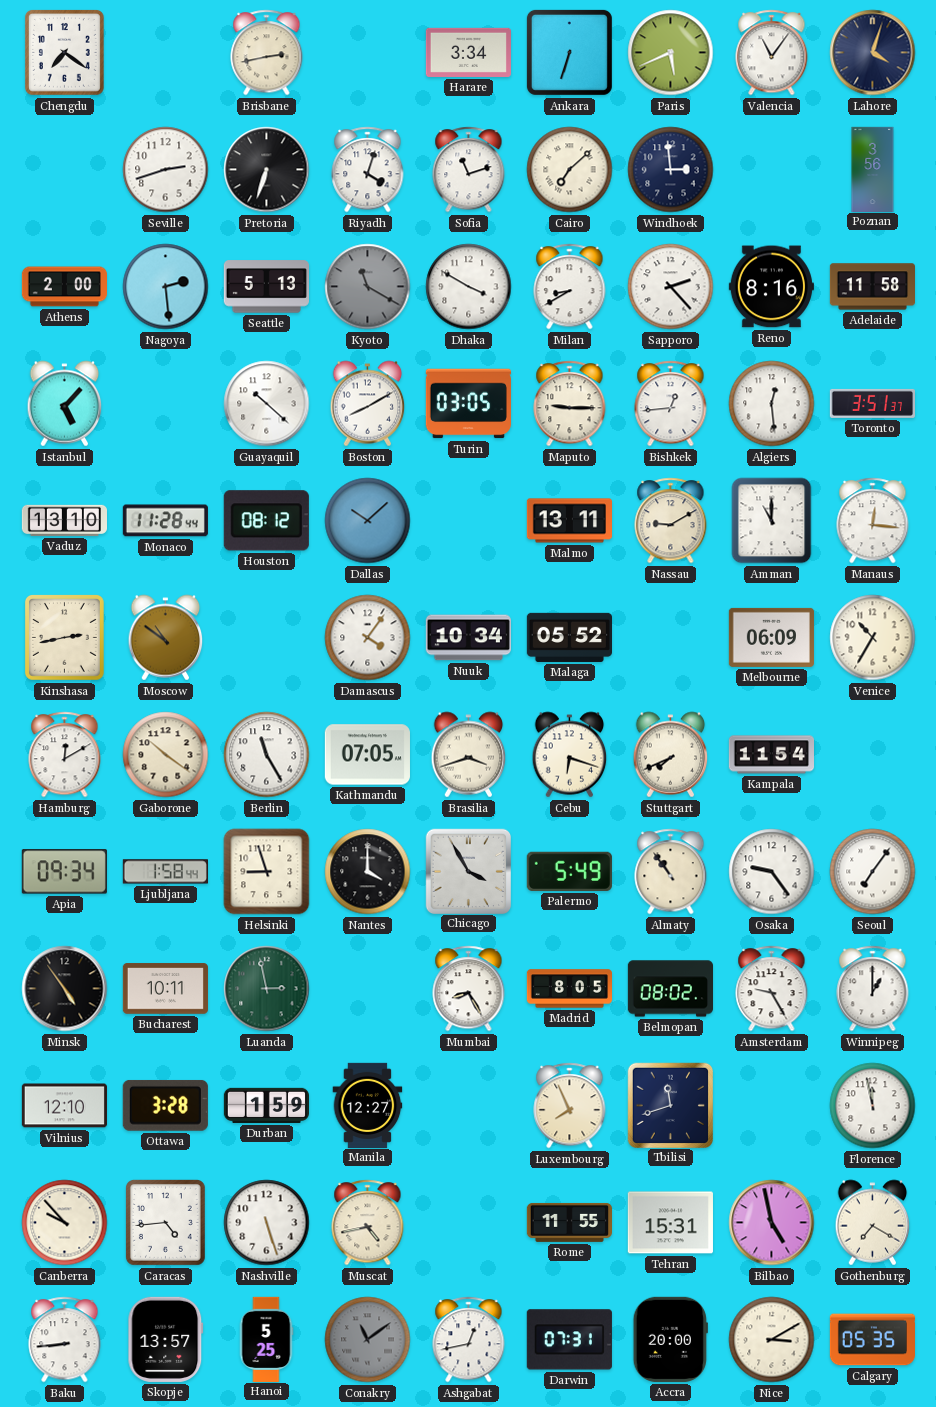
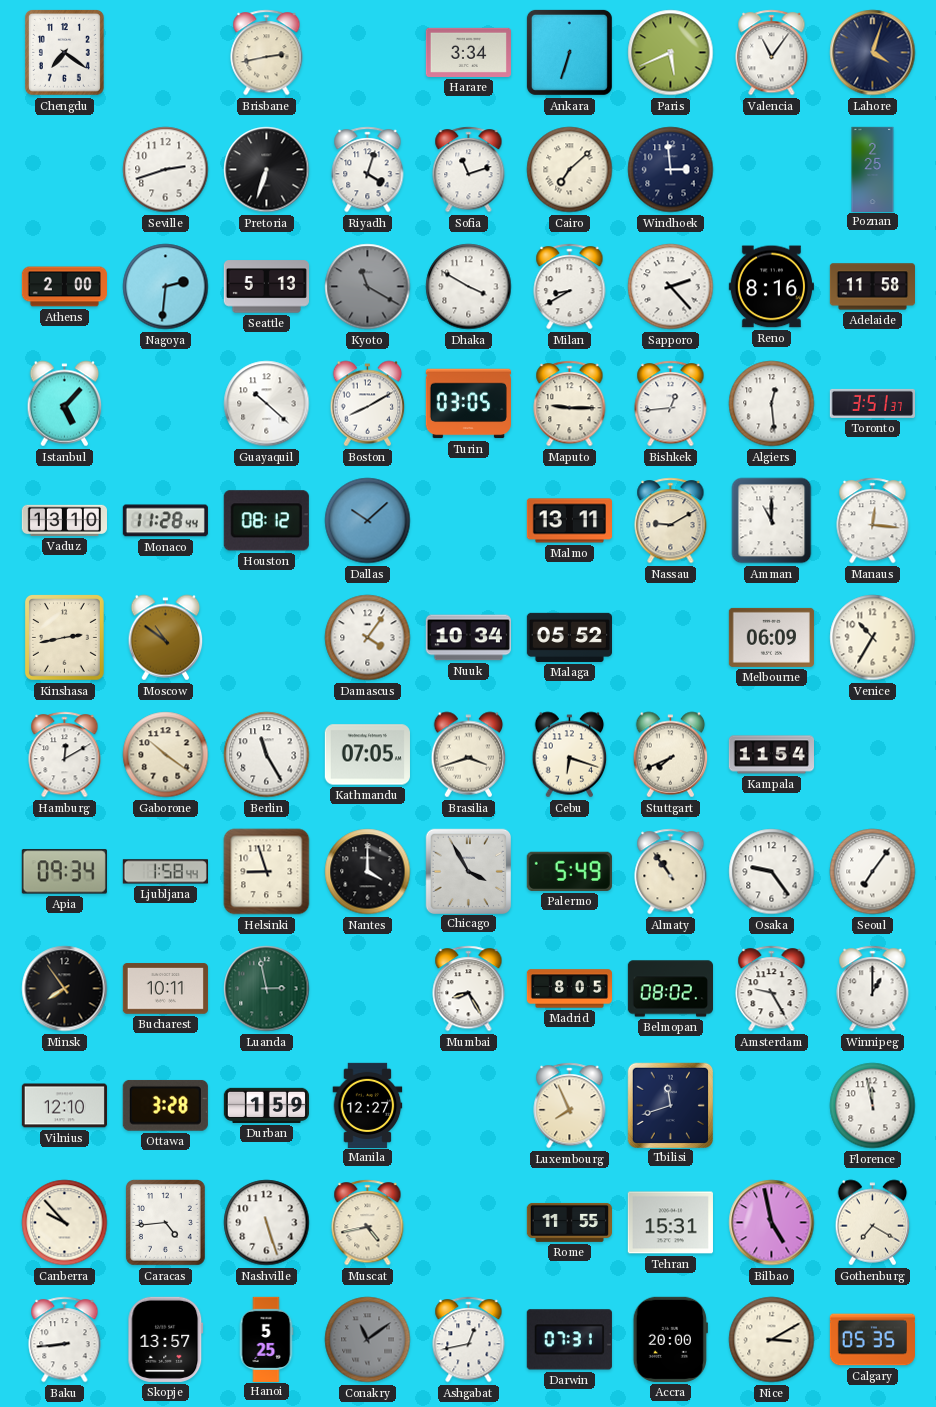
Poznan: 3:56 -> 2:25
Nagoya: 2:29 -> 2:31
Minsk: 4:54 -> 7:54
